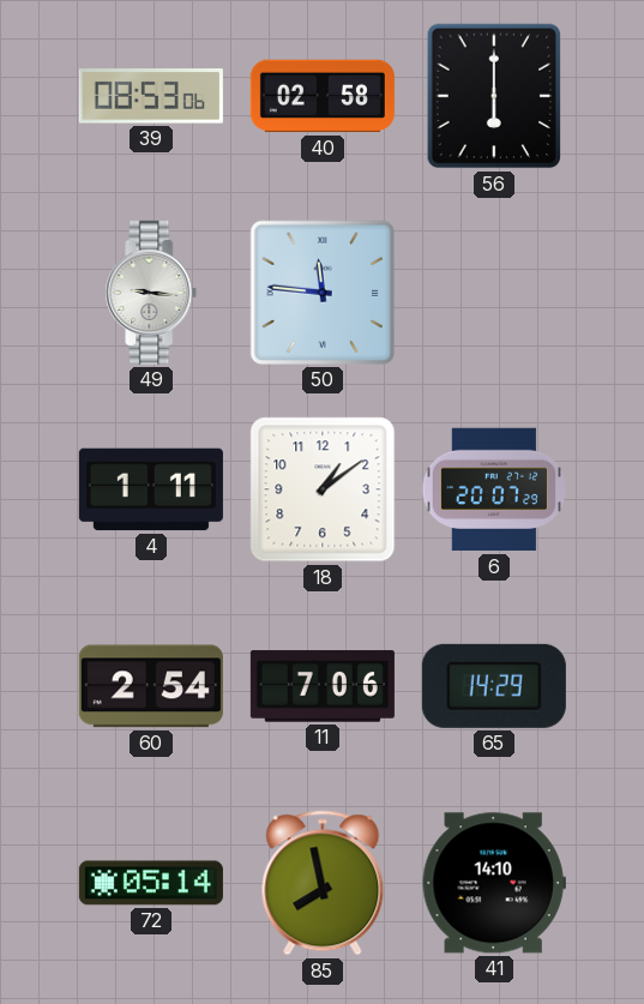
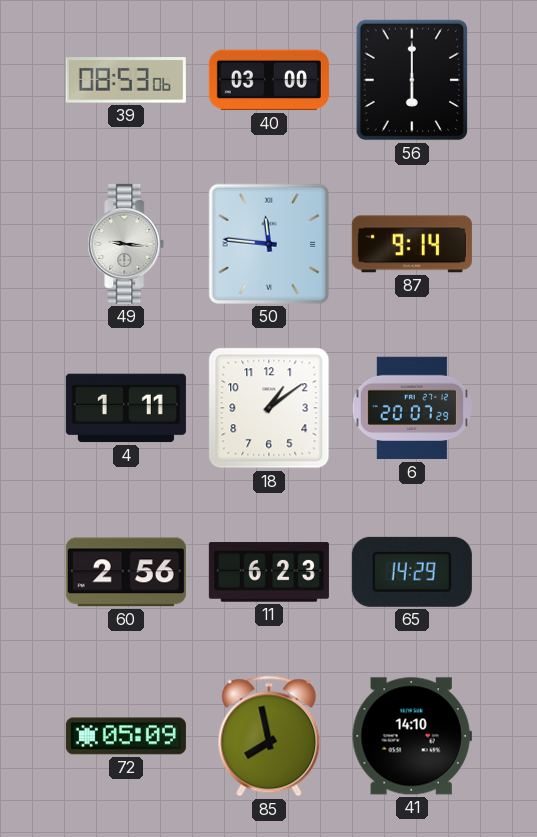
40: 02:58 -> 03:00
87: none -> 9:14
60: 2:54 -> 2:56
11: 7:06 -> 6:23
72: 05:14 -> 05:09
